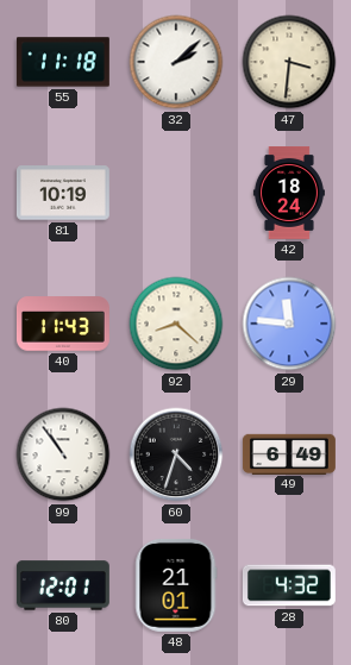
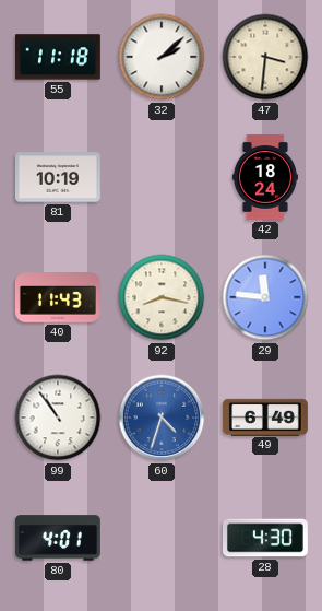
92: 8:22 -> 8:17
60 dial: black -> blue
80: 12:01 -> 4:01
48: 21:01 -> none
28: 4:32 -> 4:30
